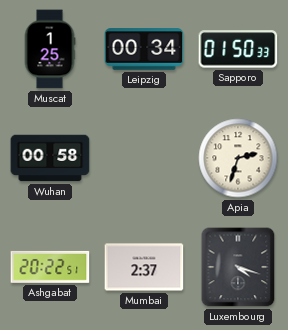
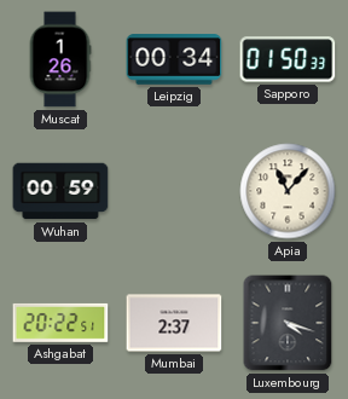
Muscat: 1:25 -> 1:26
Wuhan: 00:58 -> 00:59
Apia: 2:33 -> 11:07
